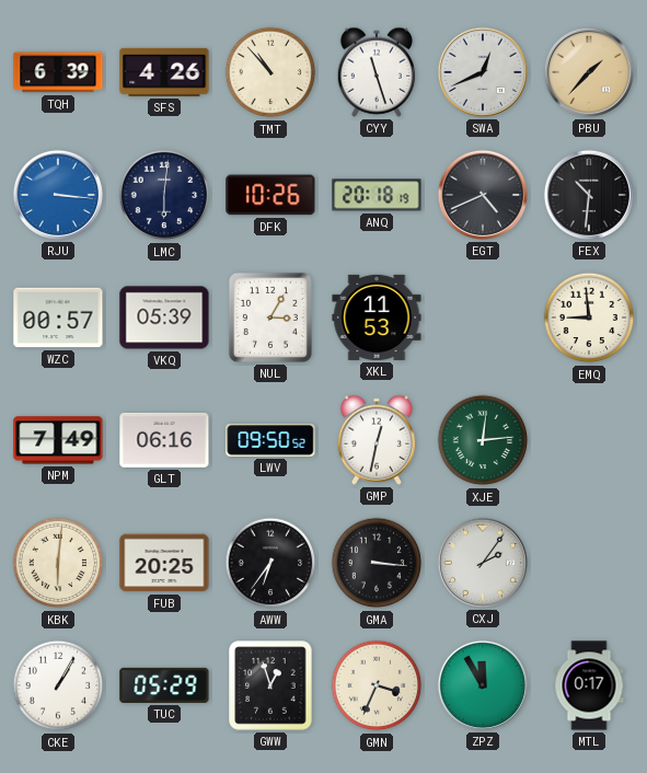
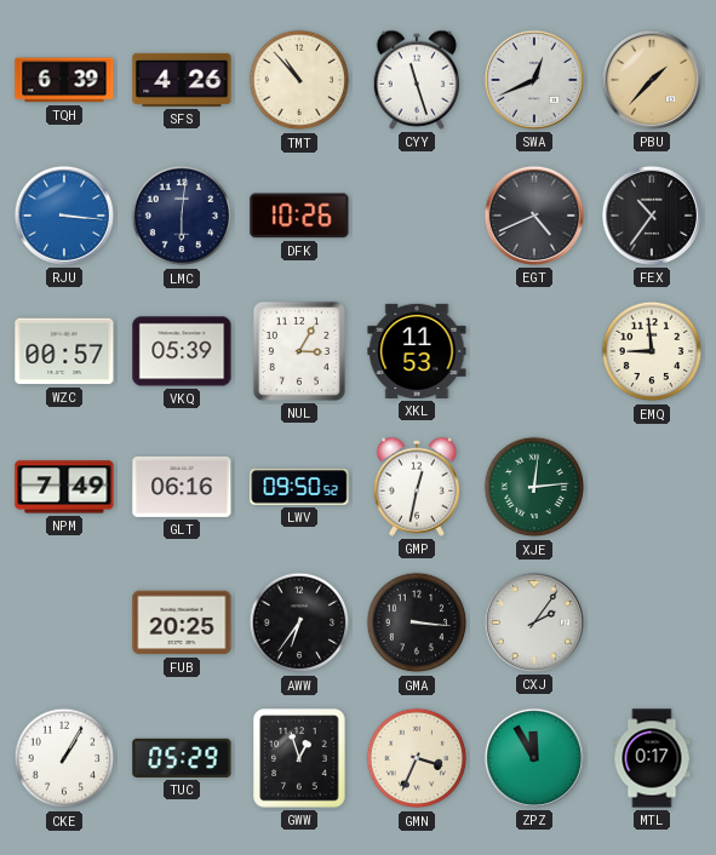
ANQ: 20:18 -> none
FEX: 10:31 -> 10:36
KBK: 6:01 -> none
